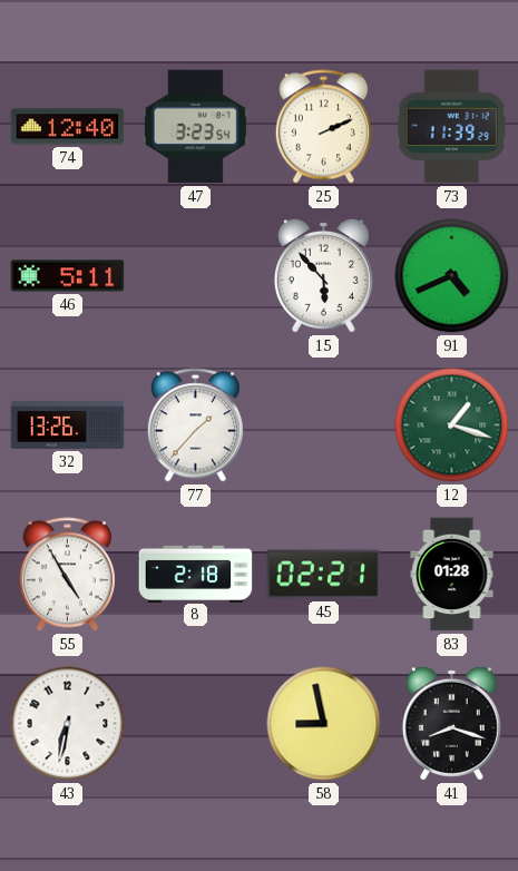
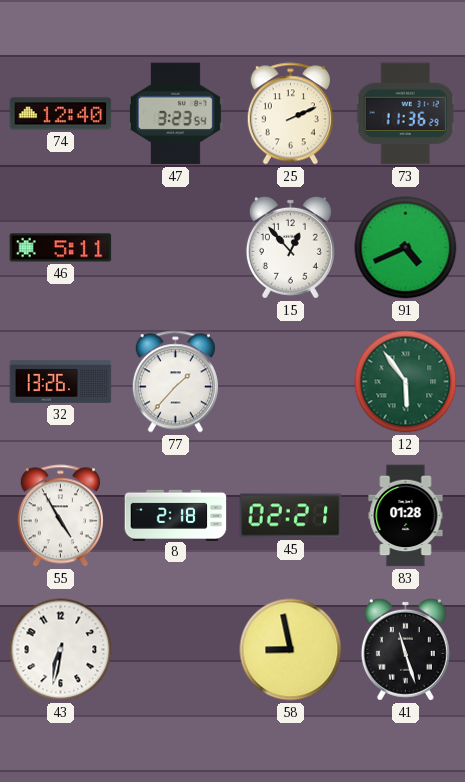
73: 11:39 -> 11:36
15: 5:53 -> 12:53
12: 1:18 -> 5:54
41: 8:18 -> 11:27
